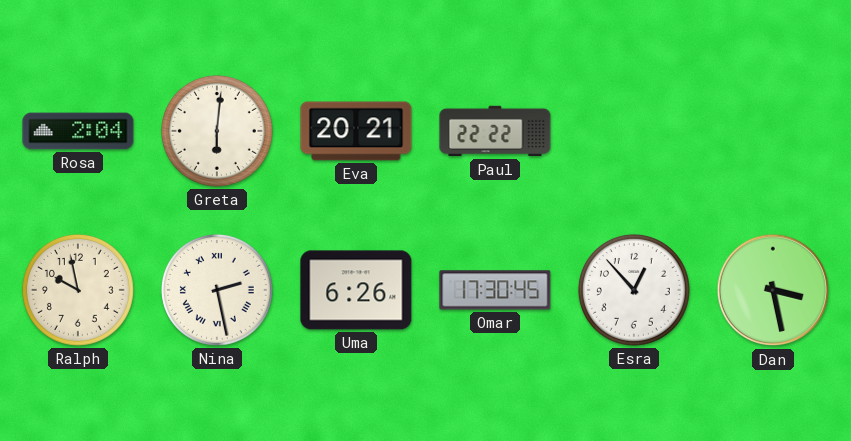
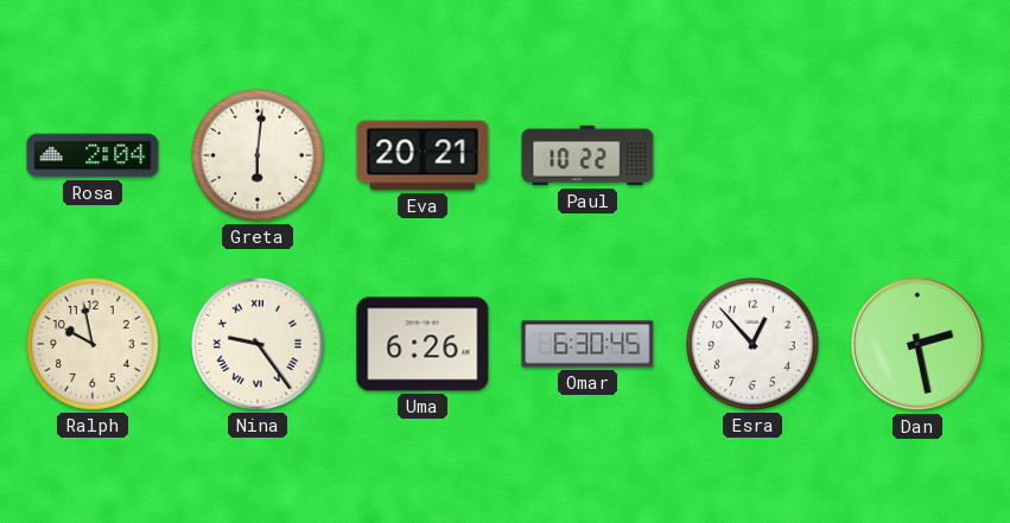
Paul: 22:22 -> 10:22
Nina: 2:28 -> 9:24
Omar: 17:30 -> 6:30
Dan: 3:28 -> 2:28
